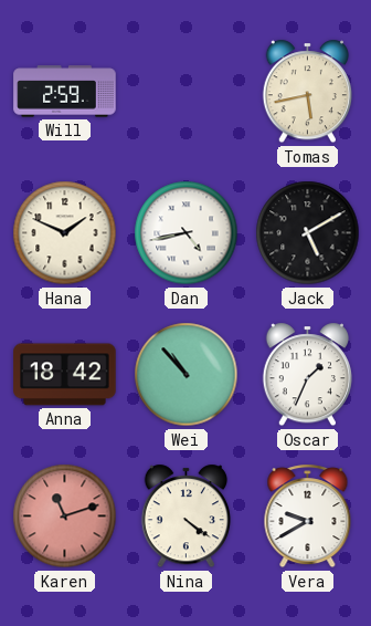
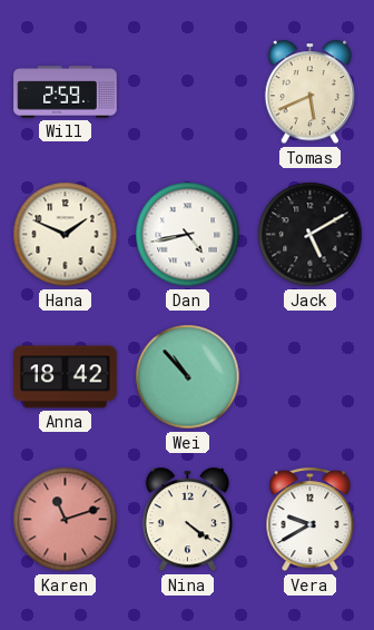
Tomas: 5:43 -> 5:41
Oscar: 1:34 -> none
